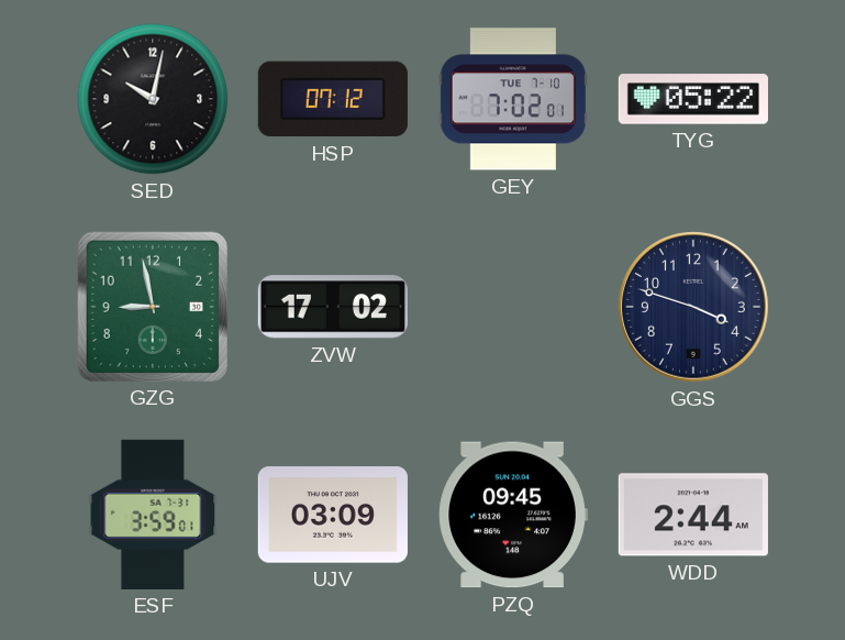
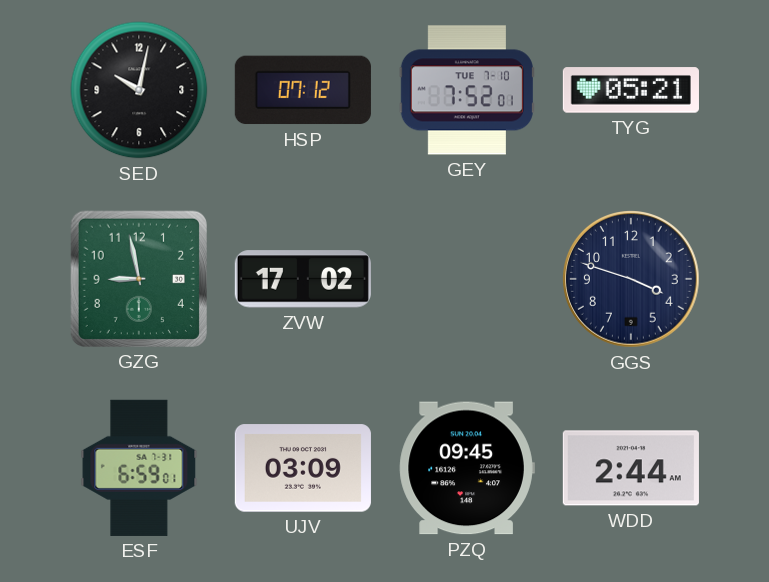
GEY: 7:02 -> 7:52
TYG: 05:22 -> 05:21
ESF: 3:59 -> 6:59
